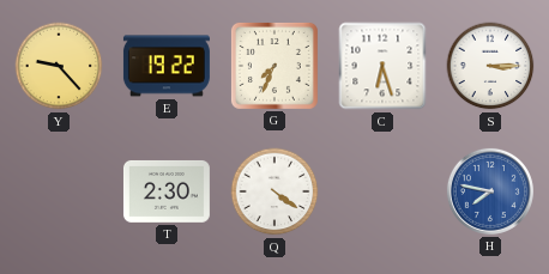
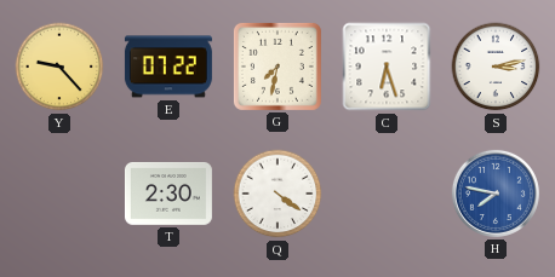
E: 19:22 -> 07:22
G: 7:34 -> 7:32
S: 3:15 -> 3:13
